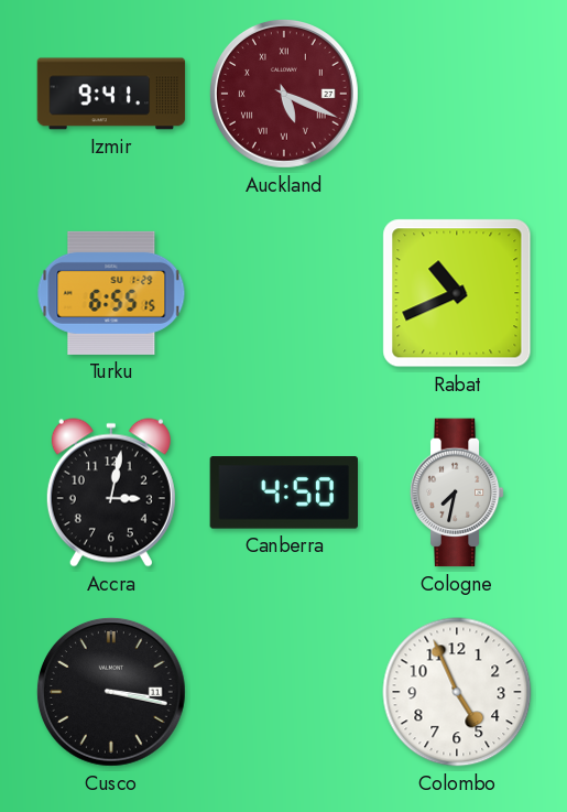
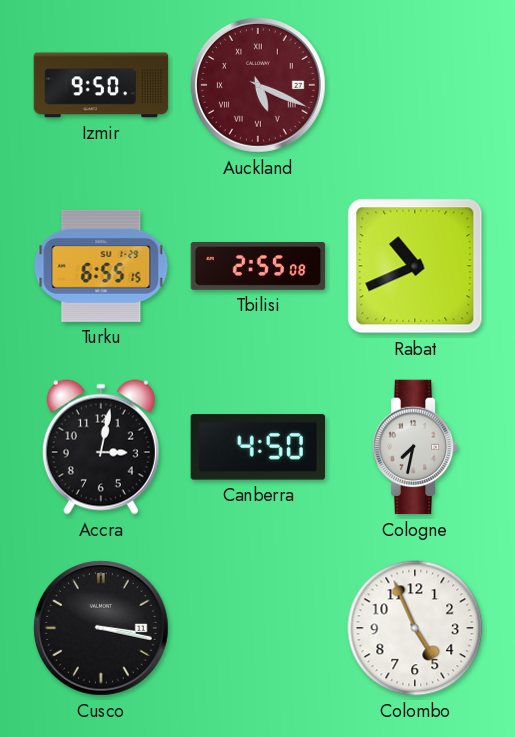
Izmir: 9:41 -> 9:50
Tbilisi: none -> 2:55
